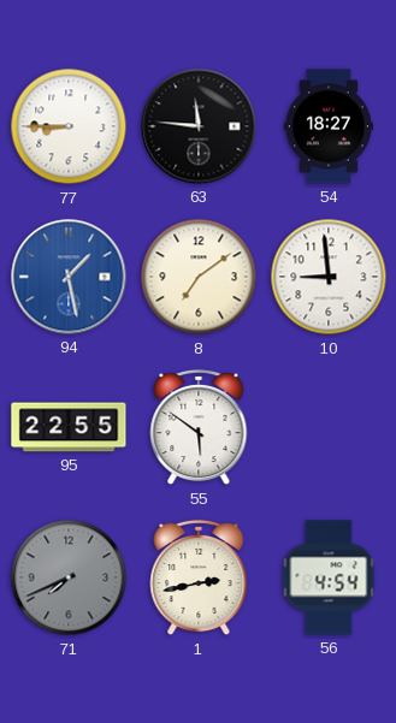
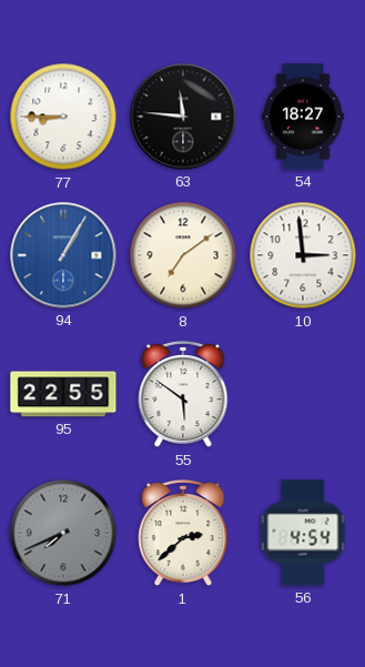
94: 1:28 -> 1:05
10: 8:59 -> 2:59
1: 2:43 -> 2:38
